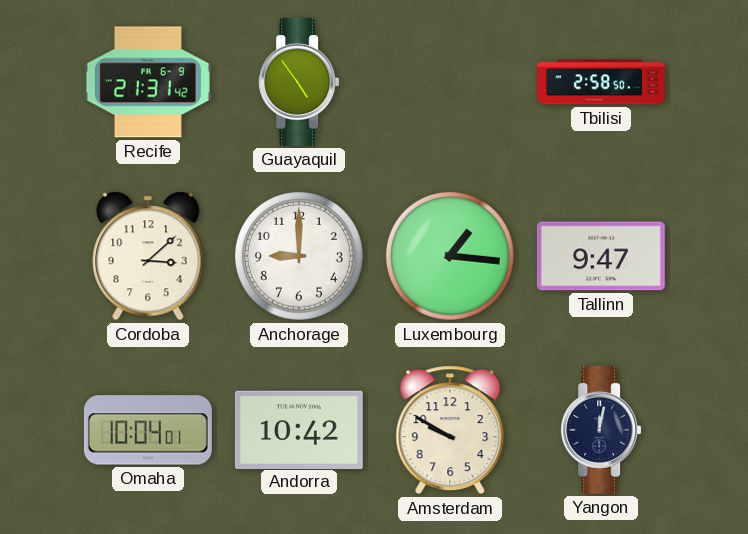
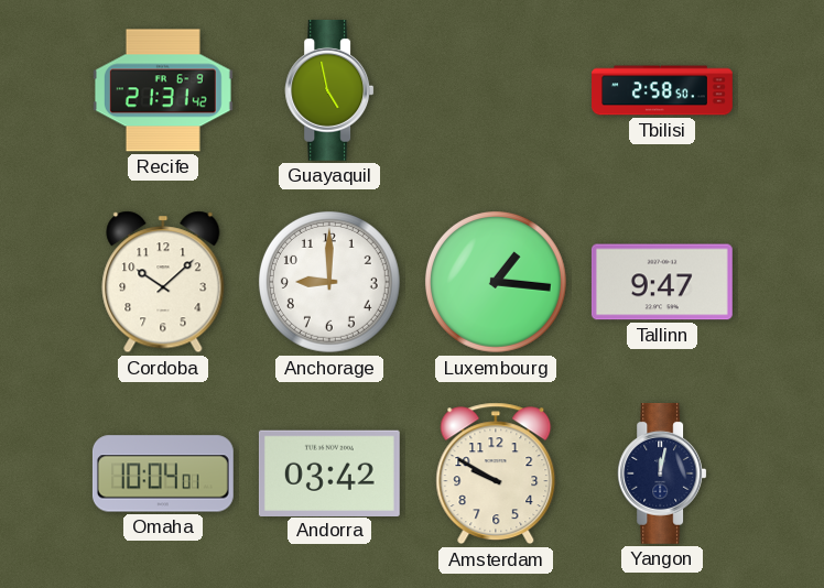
Guayaquil: 4:54 -> 4:58
Cordoba: 3:08 -> 10:08
Andorra: 10:42 -> 03:42
